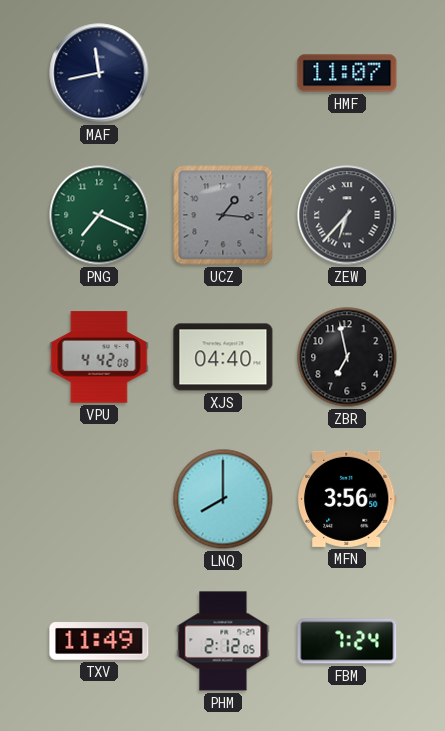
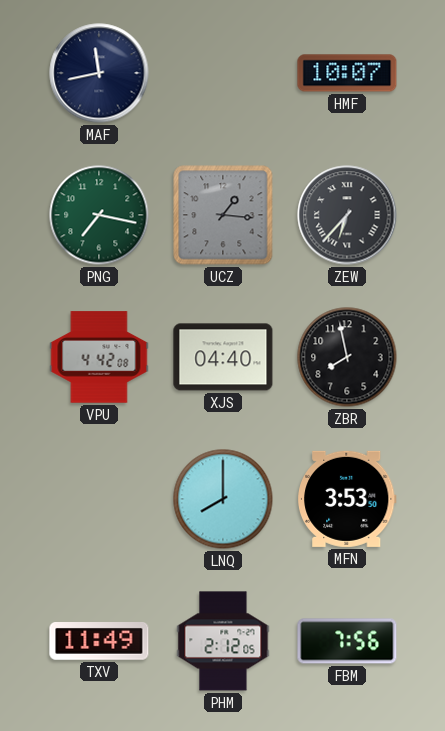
HMF: 11:07 -> 10:07
PNG: 7:19 -> 7:17
ZBR: 6:58 -> 7:58
MFN: 3:56 -> 3:53
FBM: 7:24 -> 7:56
